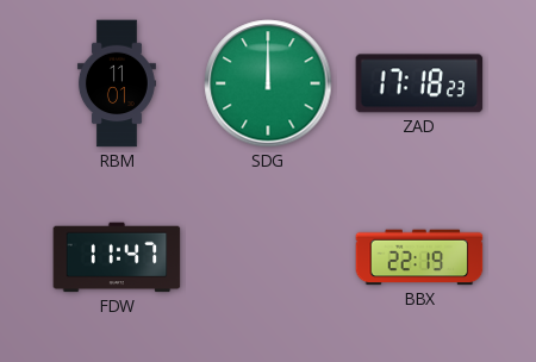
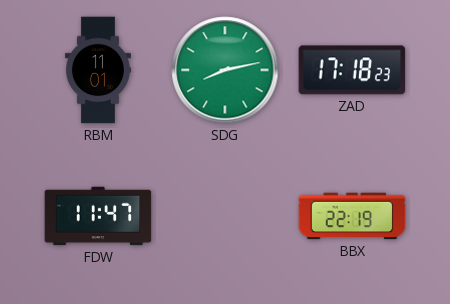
SDG: 12:00 -> 8:13
